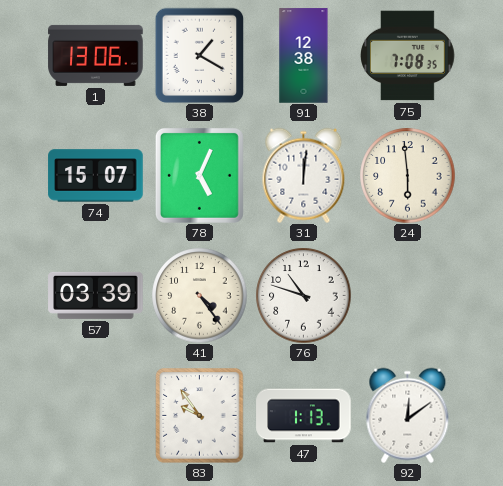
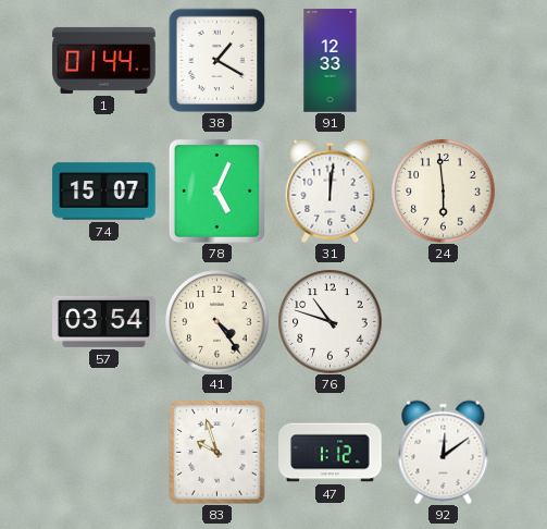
1: 13:06 -> 01:44
91: 12:38 -> 12:33
75: 7:08 -> none
57: 03:39 -> 03:54
83: 9:54 -> 9:57
47: 1:13 -> 1:12
